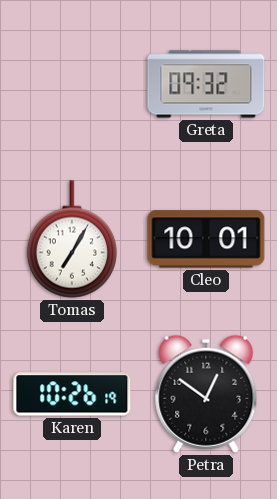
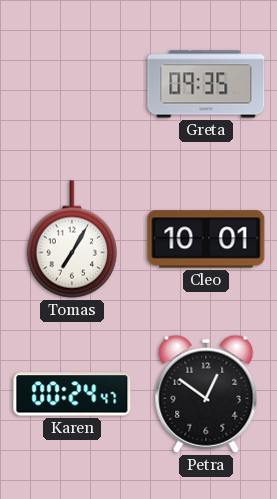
Greta: 09:32 -> 09:35
Karen: 10:26 -> 00:24
